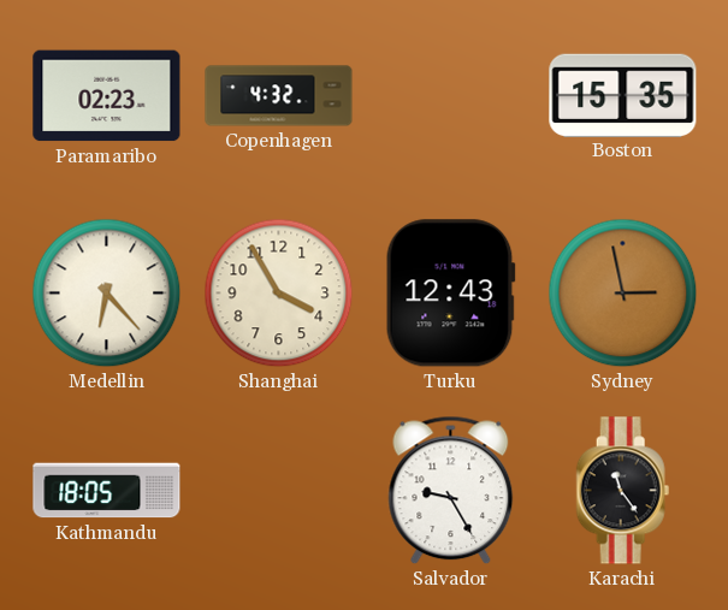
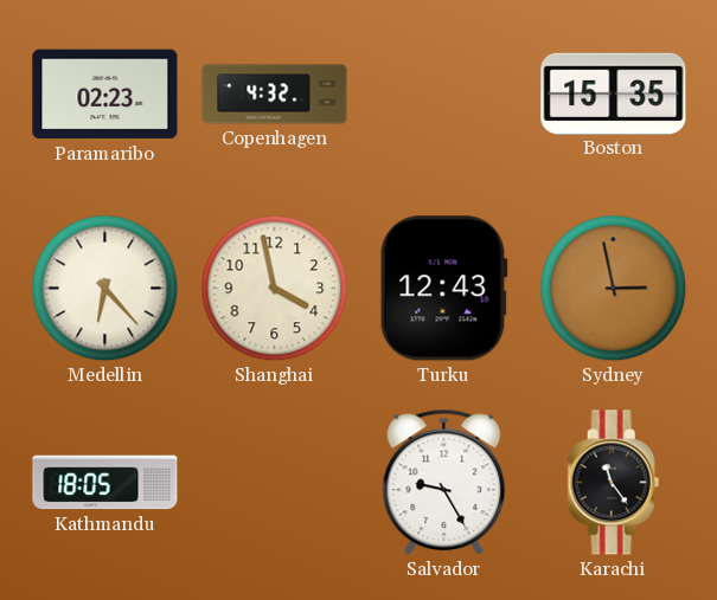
Shanghai: 3:55 -> 3:58
